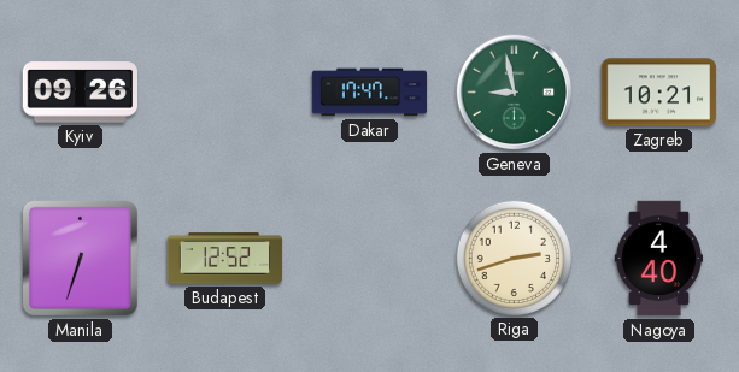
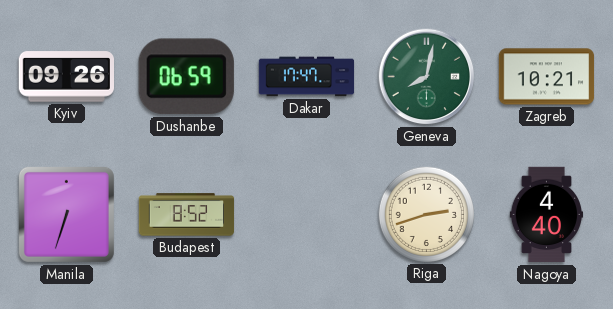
Dushanbe: none -> 06:59
Geneva: 8:58 -> 8:02
Budapest: 12:52 -> 8:52
